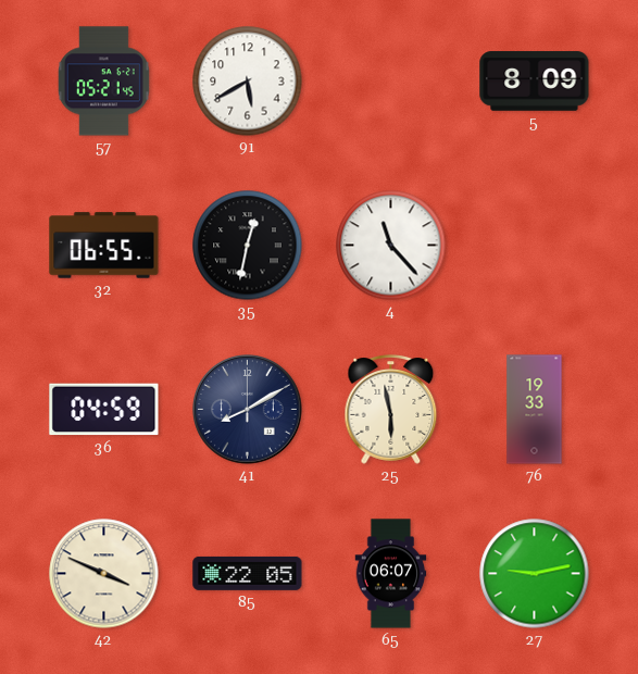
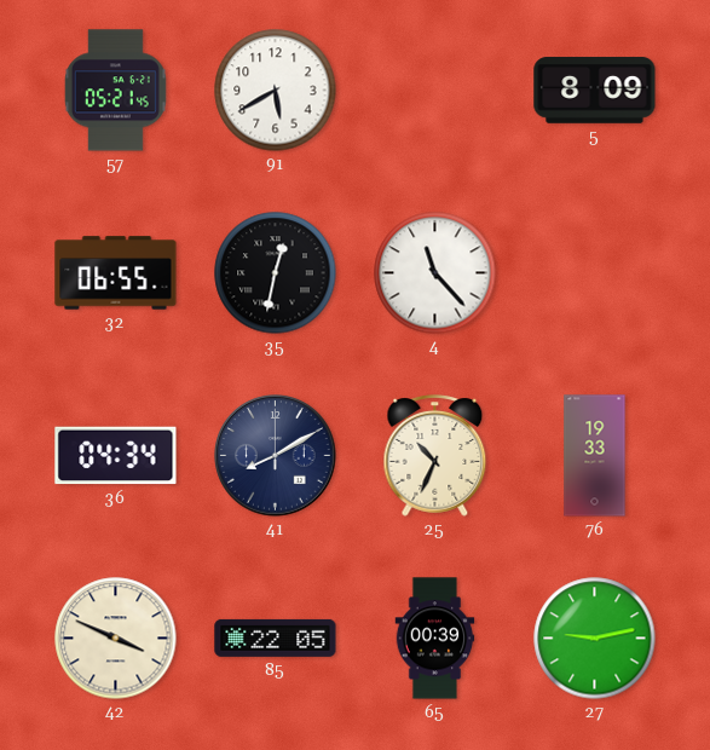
36: 04:59 -> 04:34
25: 5:58 -> 10:34
65: 06:07 -> 00:39
